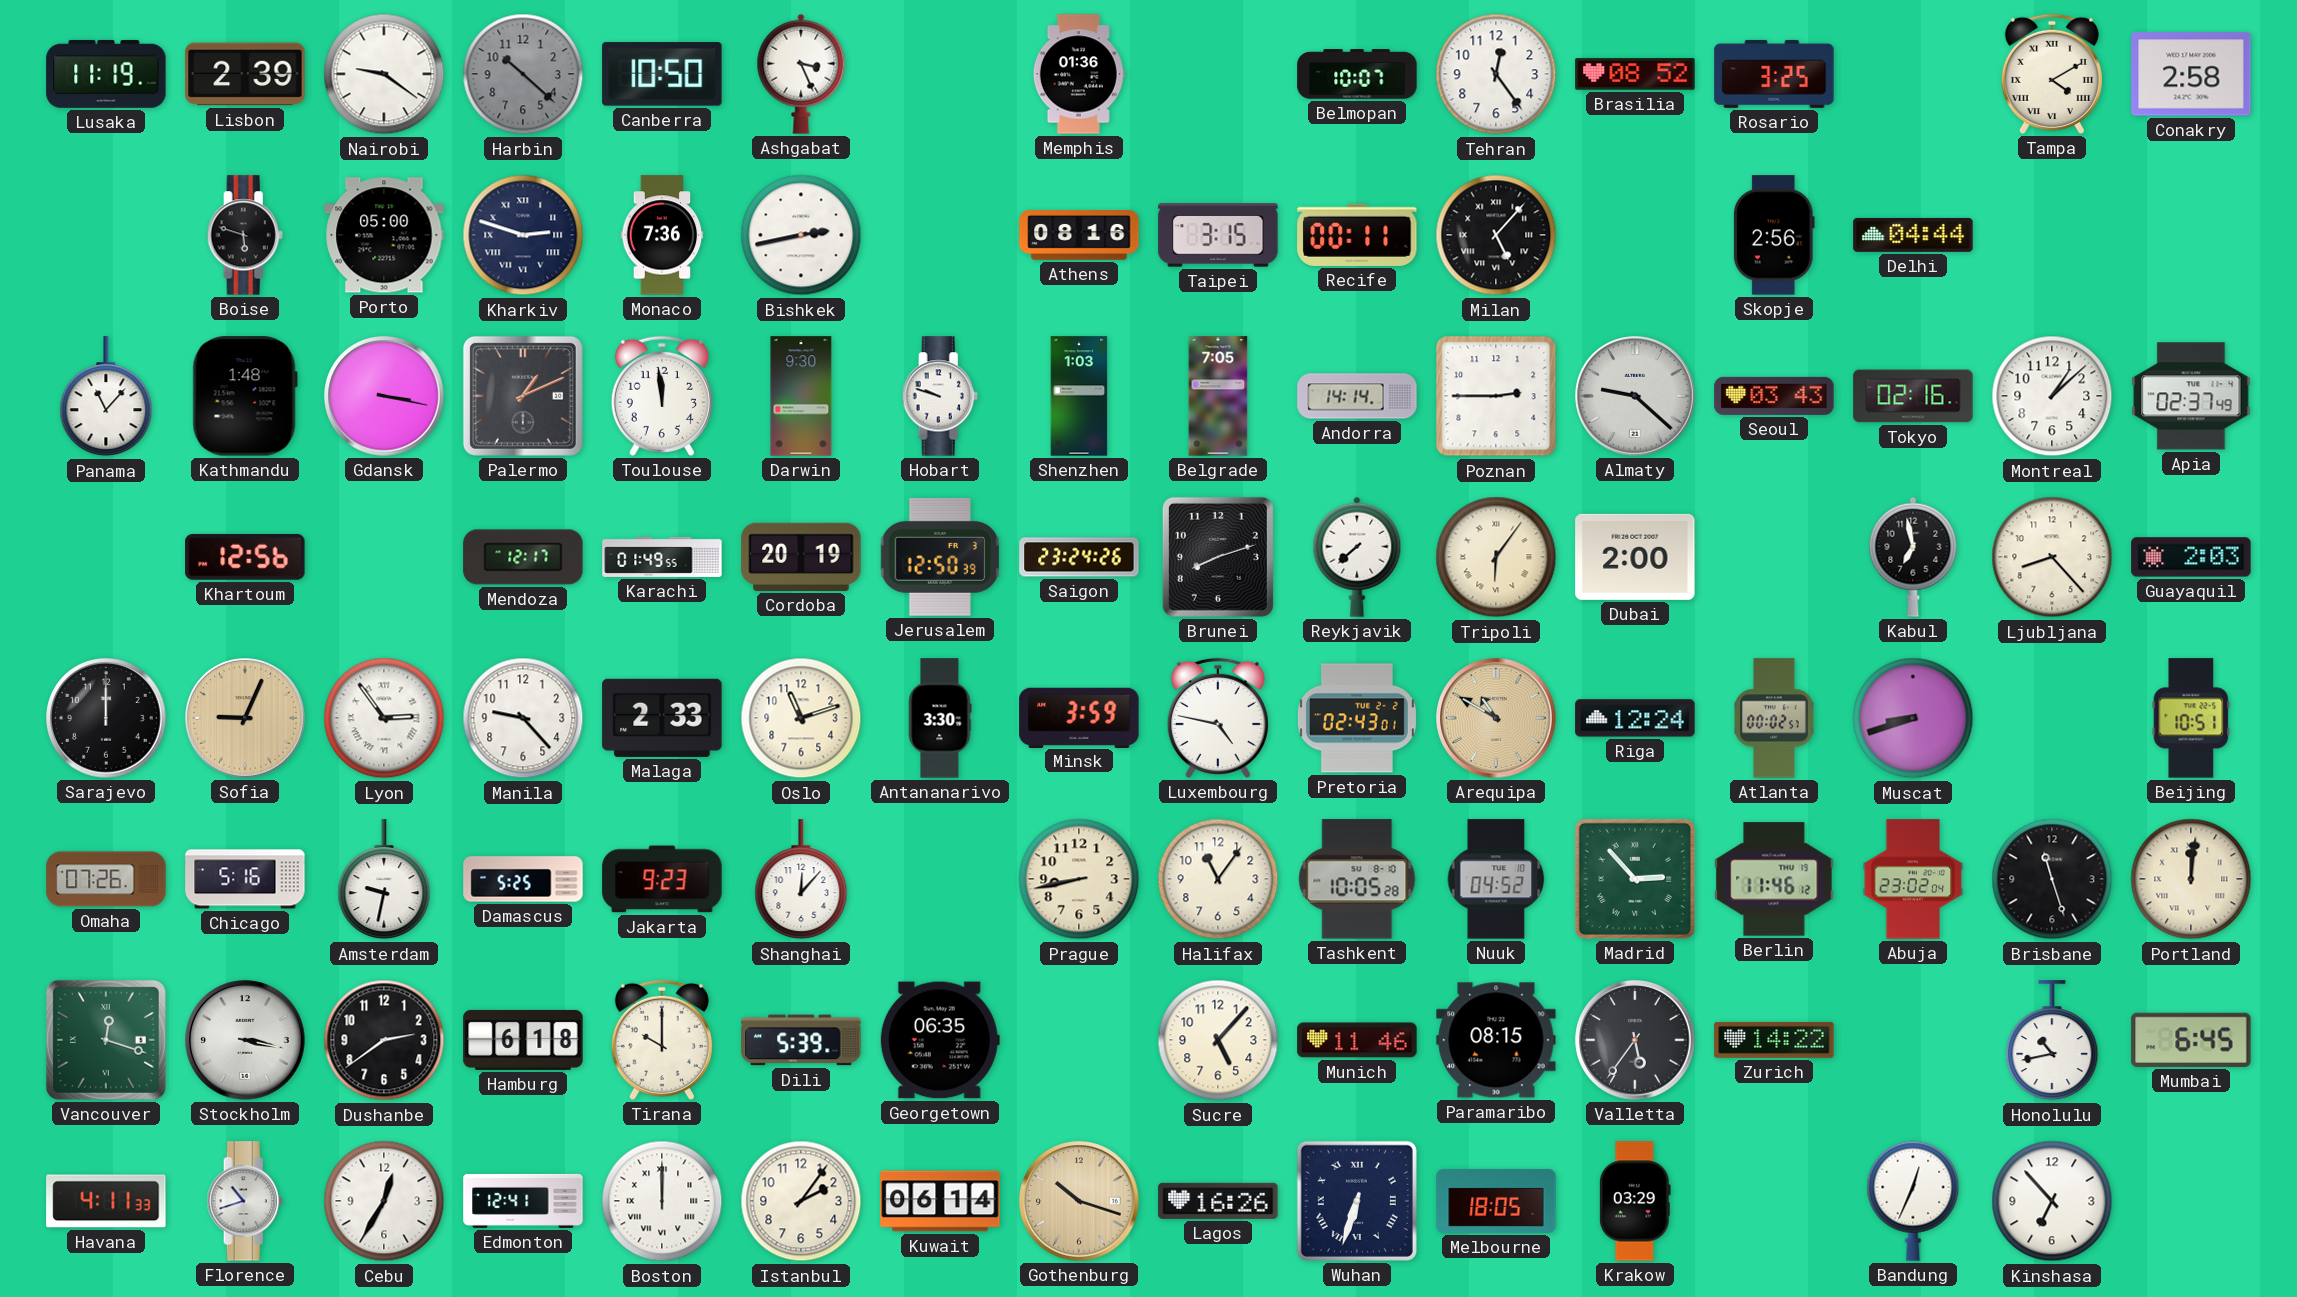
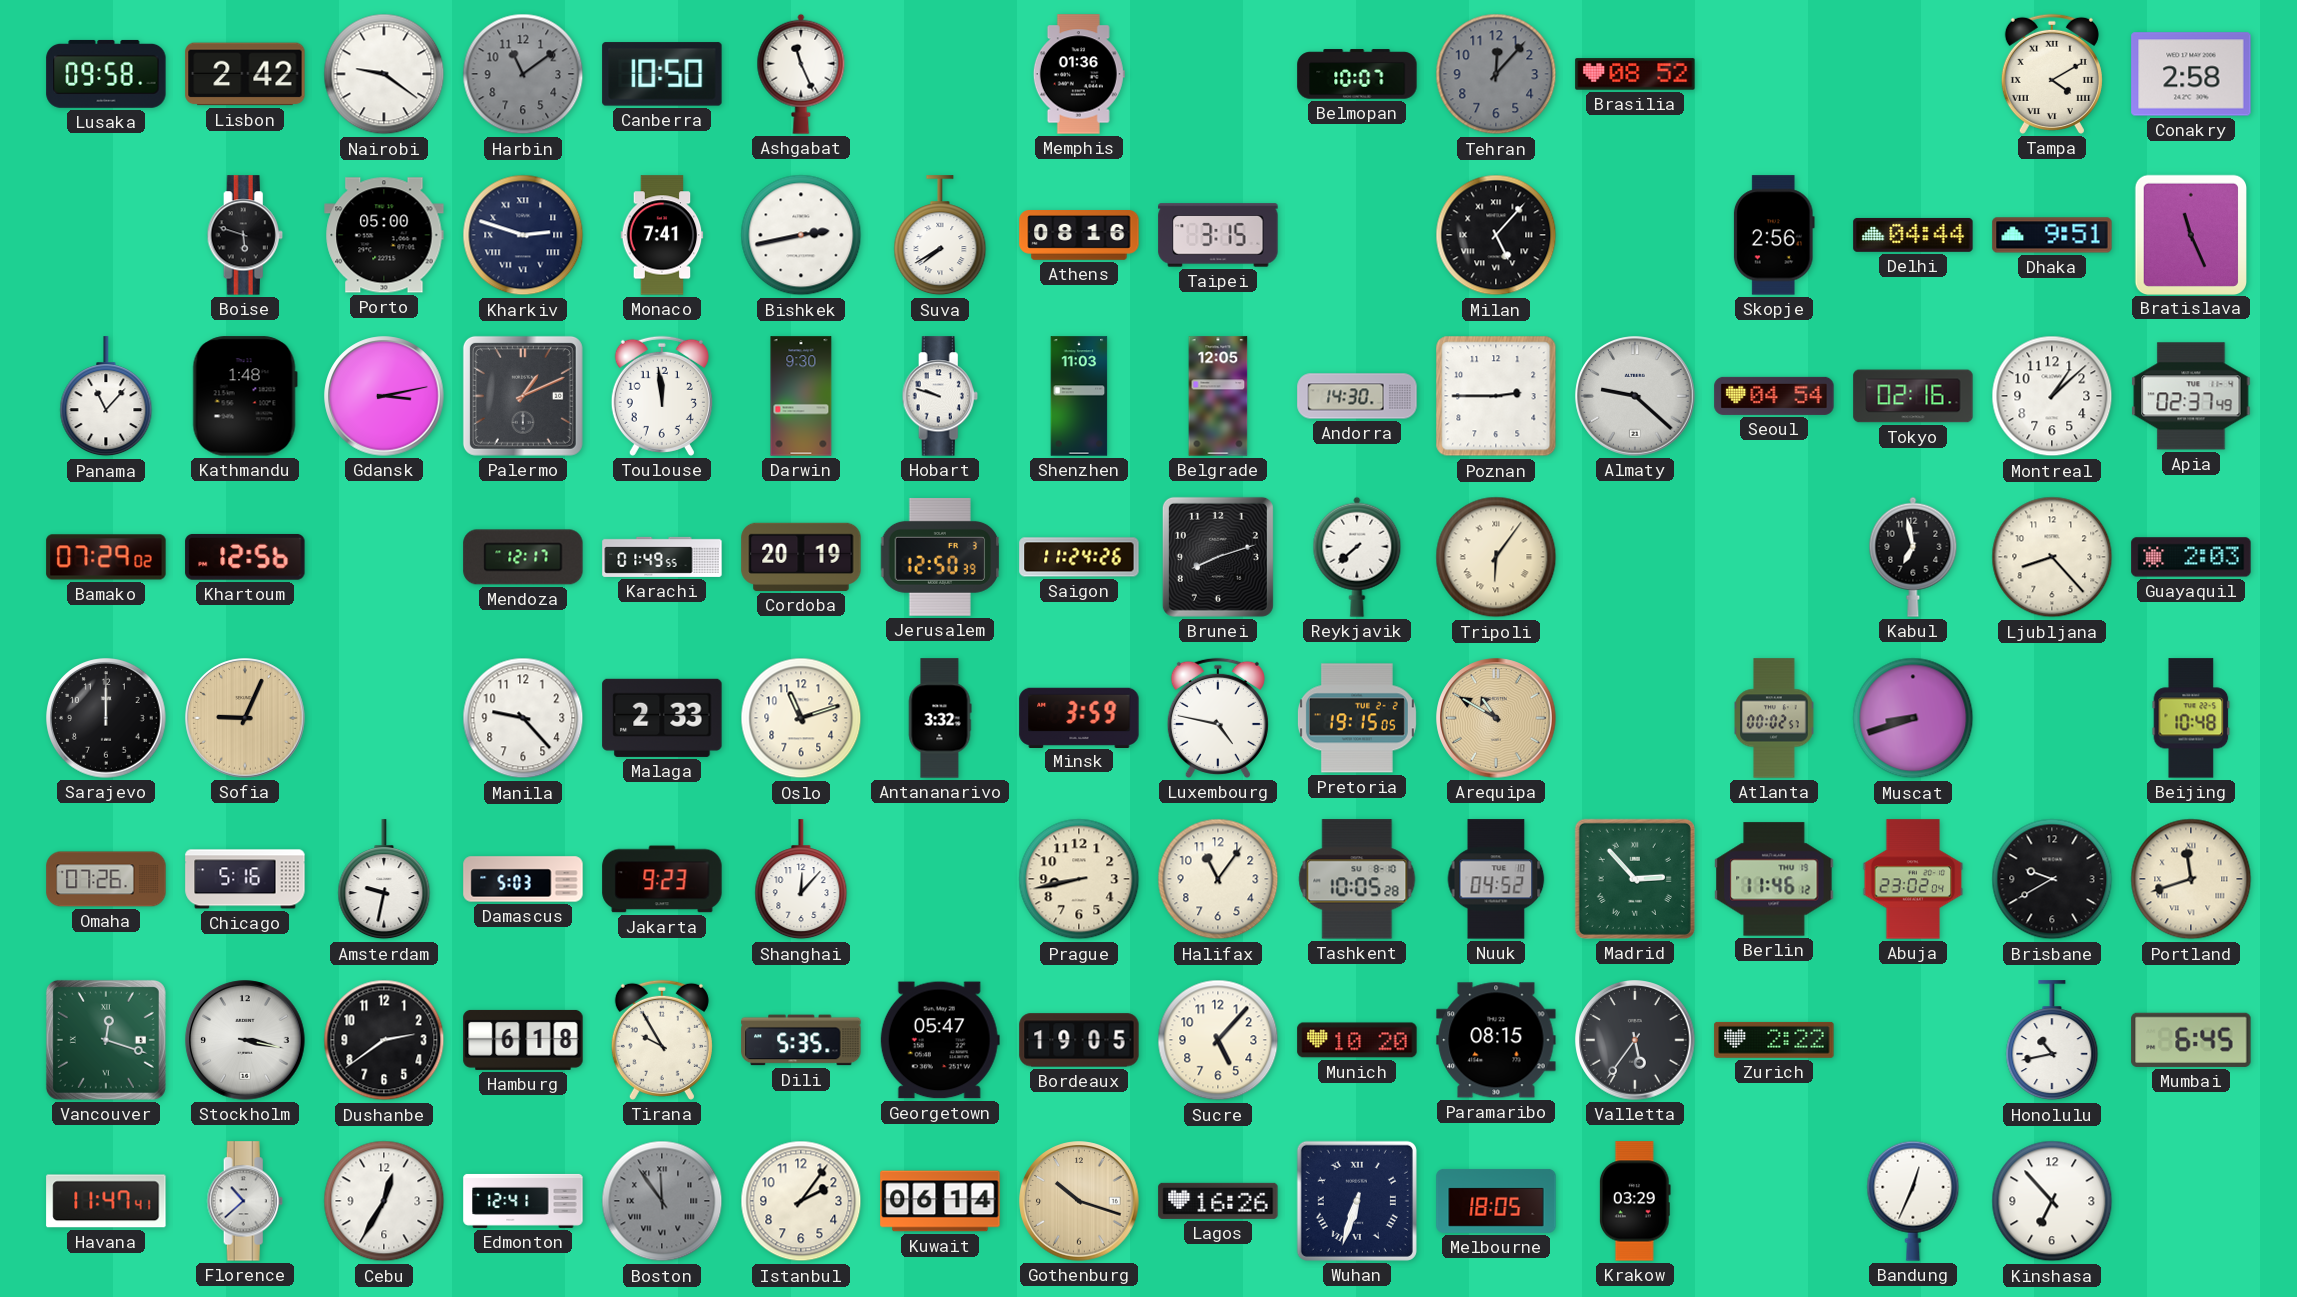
Lusaka: 11:19 -> 09:58
Lisbon: 2:39 -> 2:42
Harbin: 10:22 -> 11:09
Ashgabat: 3:26 -> 11:26
Tehran: 12:24 -> 12:07
Tehran dial: white -> grey
Rosario: 3:25 -> none
Monaco: 7:36 -> 7:41
Suva: none -> 7:40
Recife: 00:11 -> none
Dhaka: none -> 9:51
Bratislava: none -> 11:26
Gdansk: 3:17 -> 3:13
Shenzhen: 1:03 -> 11:03
Belgrade: 7:05 -> 12:05
Andorra: 14:14 -> 14:30
Seoul: 03:43 -> 04:54
Bamako: none -> 07:29
Saigon: 23:24 -> 11:24
Dubai: 2:00 -> none
Lyon: 2:54 -> none
Antananarivo: 3:30 -> 3:32
Pretoria: 02:43 -> 19:15
Riga: 12:24 -> none
Beijing: 10:51 -> 10:48
Damascus: 5:25 -> 5:03
Brisbane: 11:27 -> 9:40
Portland: 12:01 -> 11:42
Tirana: 10:00 -> 9:55
Dili: 5:39 -> 5:35
Georgetown: 06:35 -> 05:47
Bordeaux: none -> 19:05
Munich: 11:46 -> 10:20
Zurich: 14:22 -> 2:22
Havana: 4:11 -> 11:47
Florence: 10:42 -> 10:38
Boston: 12:00 -> 11:54
Boston dial: white -> grey
